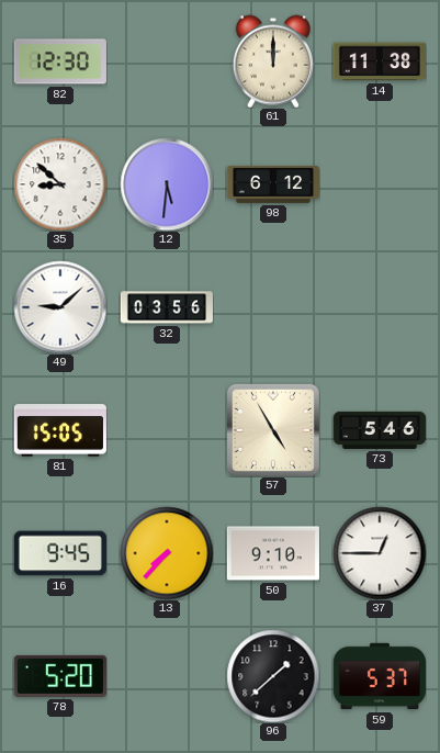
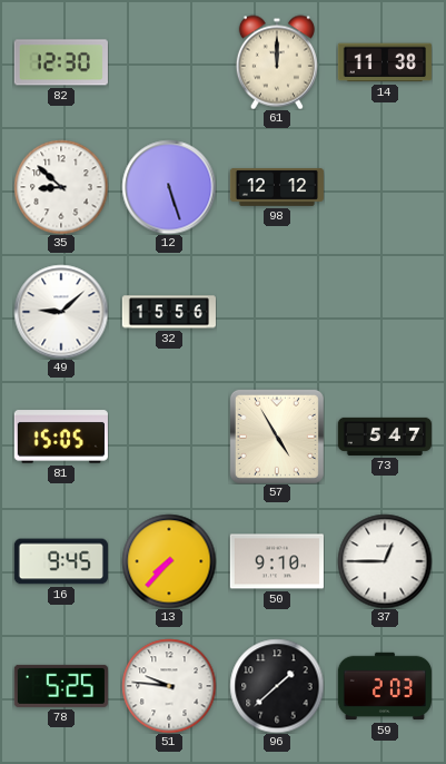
12: 5:31 -> 5:27
98: 6:12 -> 12:12
32: 03:56 -> 15:56
73: 5:46 -> 5:47
78: 5:20 -> 5:25
51: none -> 9:46
59: 5:37 -> 2:03
